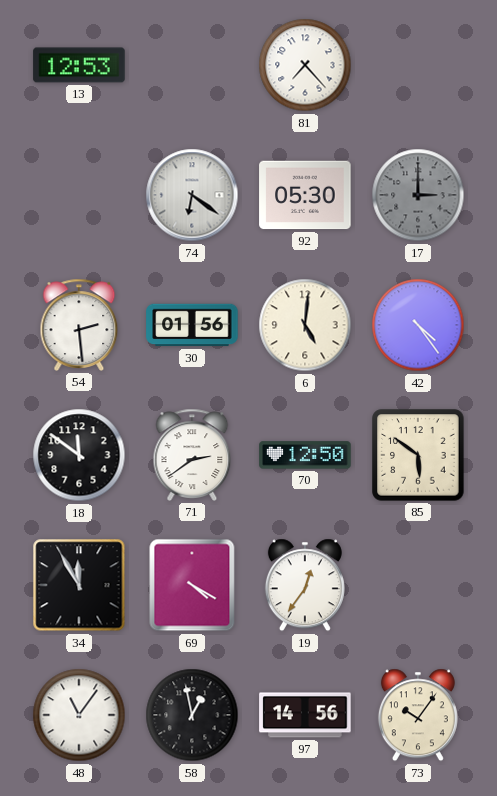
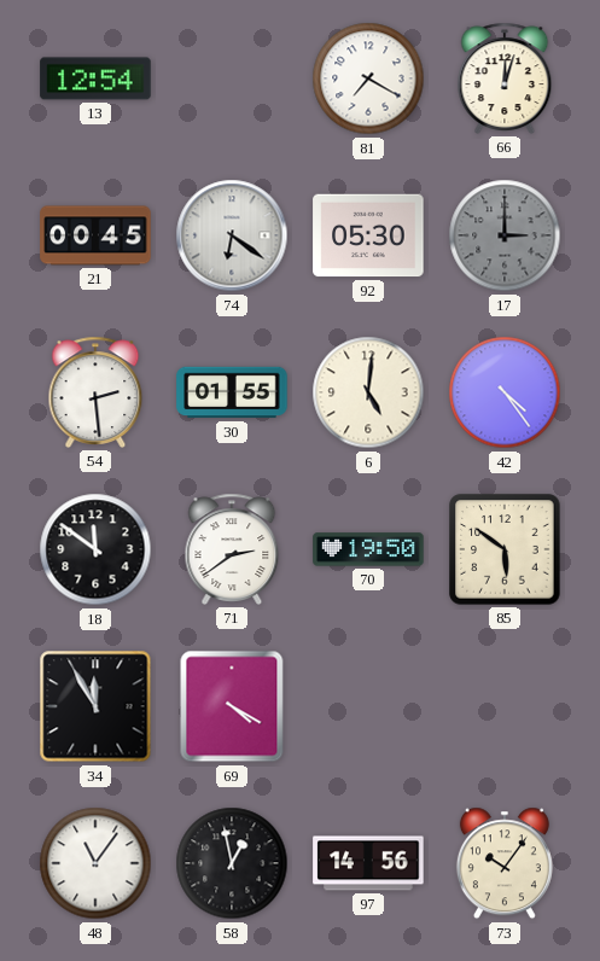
13: 12:53 -> 12:54
81: 7:23 -> 7:20
66: none -> 12:03
21: none -> 00:45
30: 01:56 -> 01:55
70: 12:50 -> 19:50
19: 12:36 -> none
